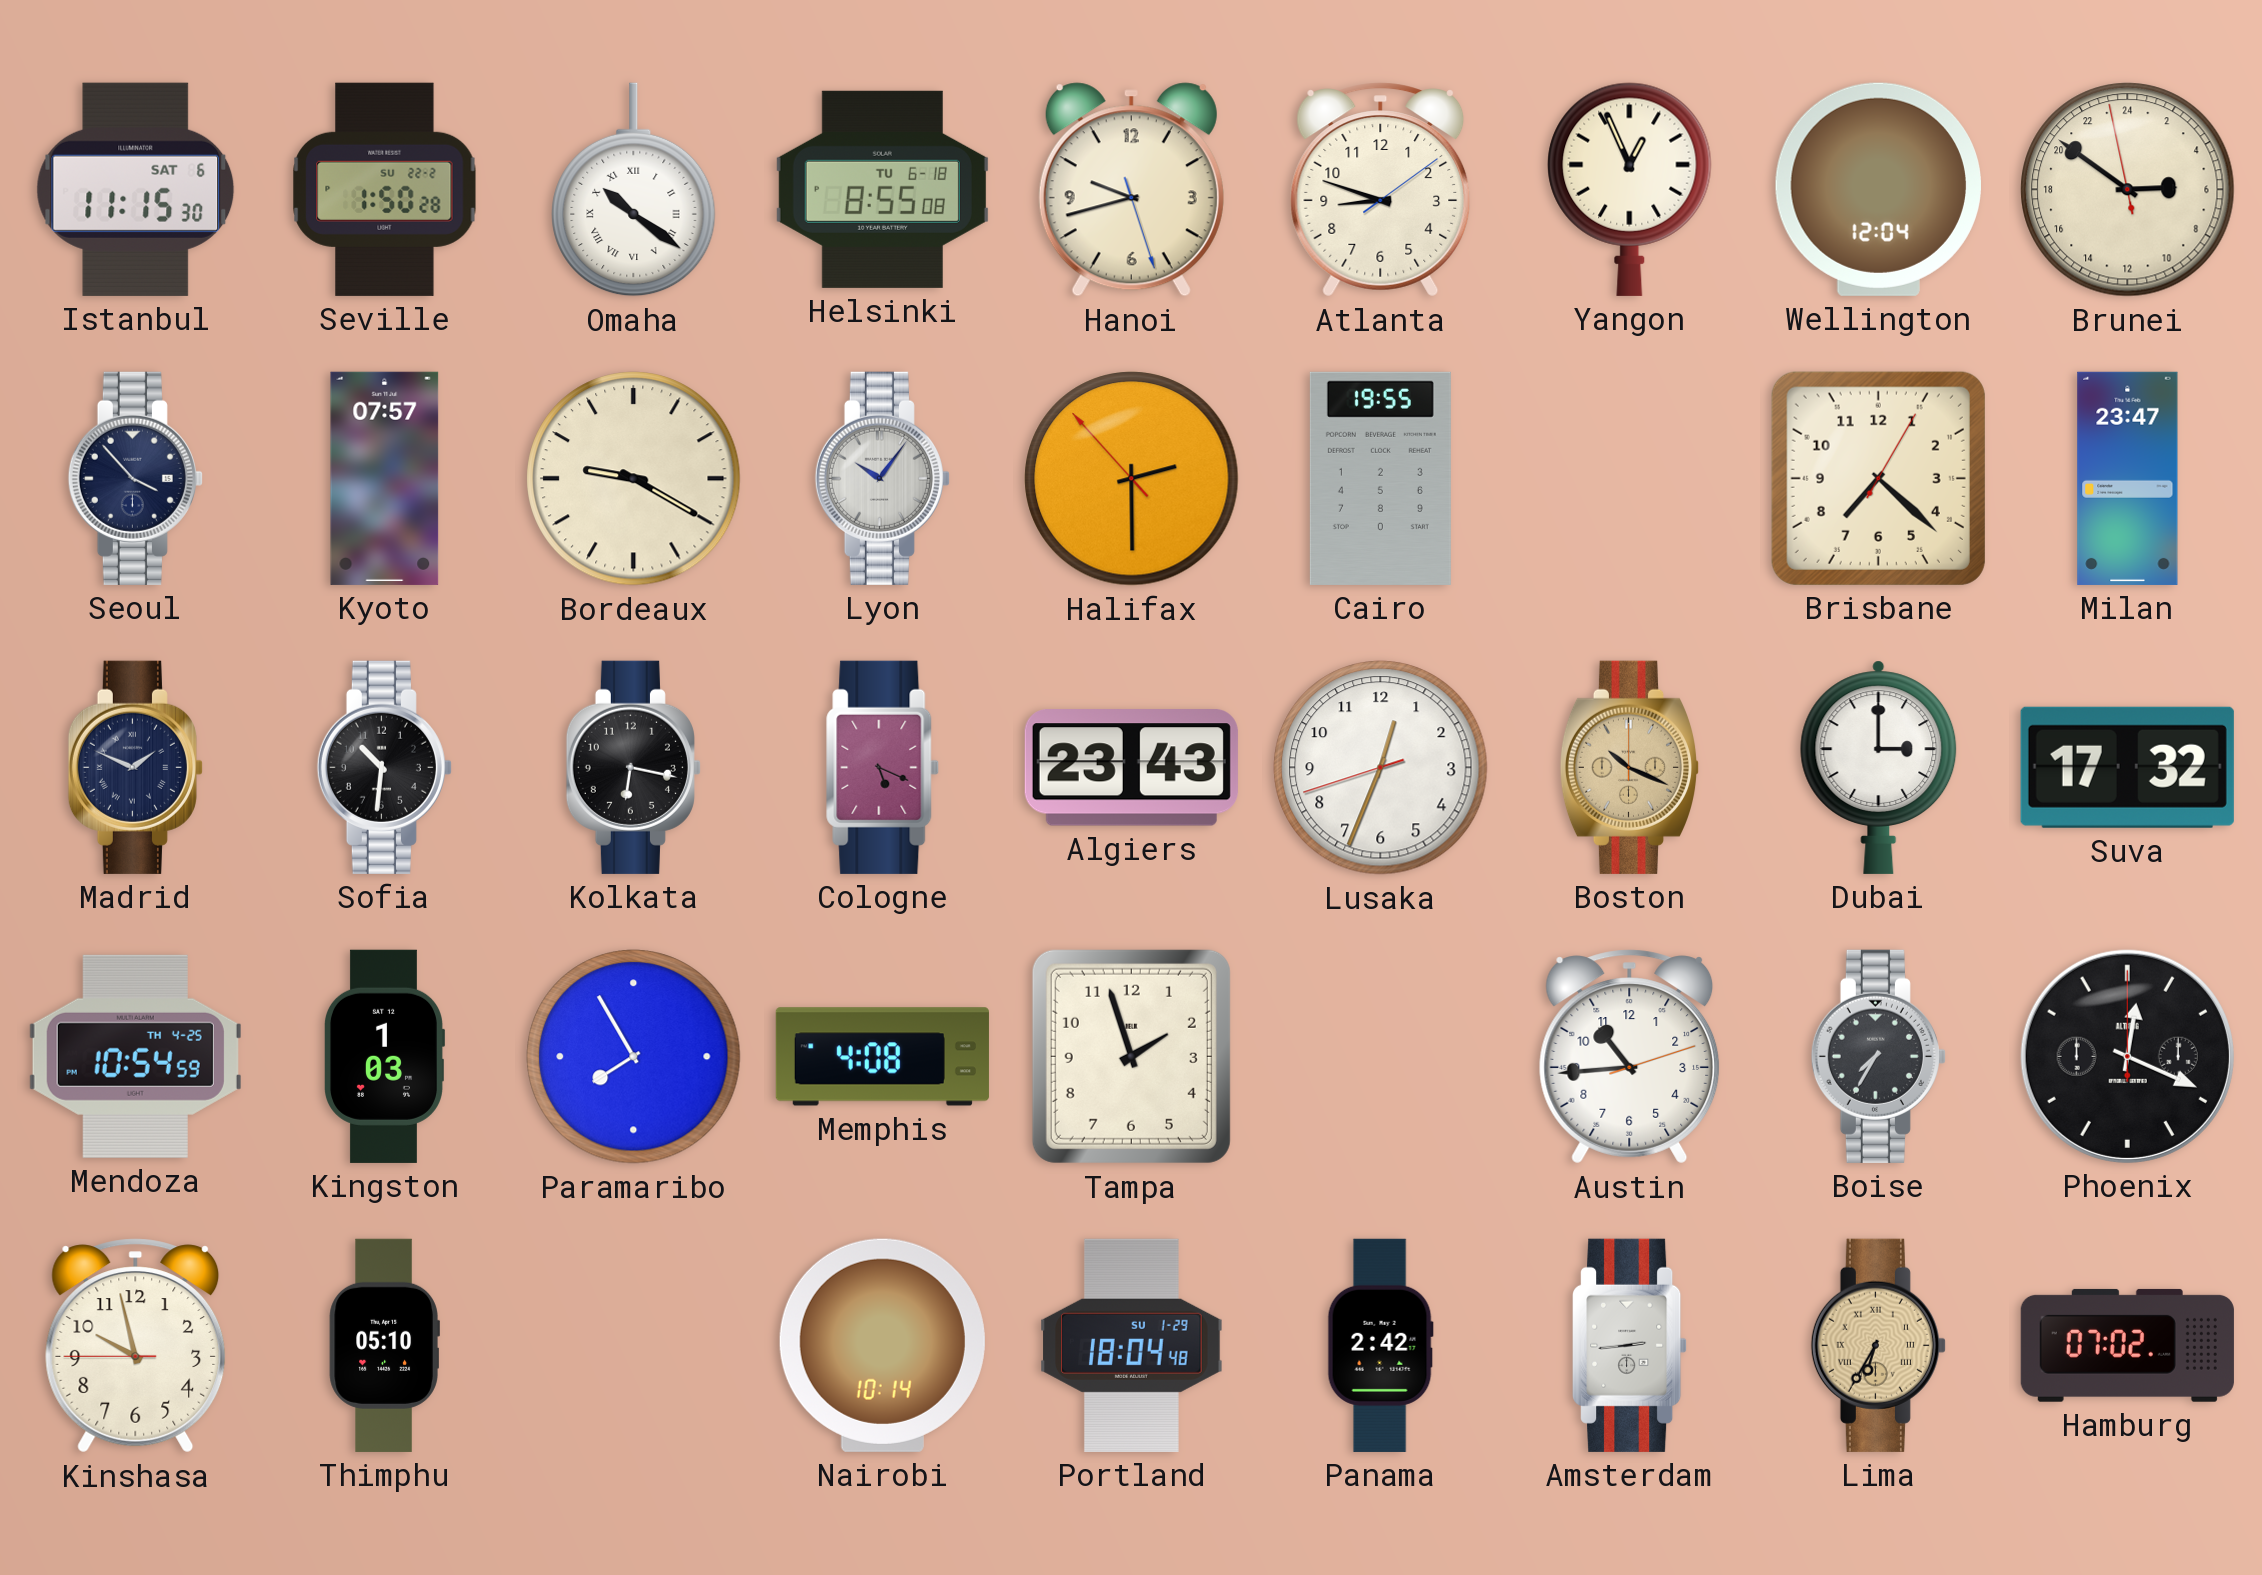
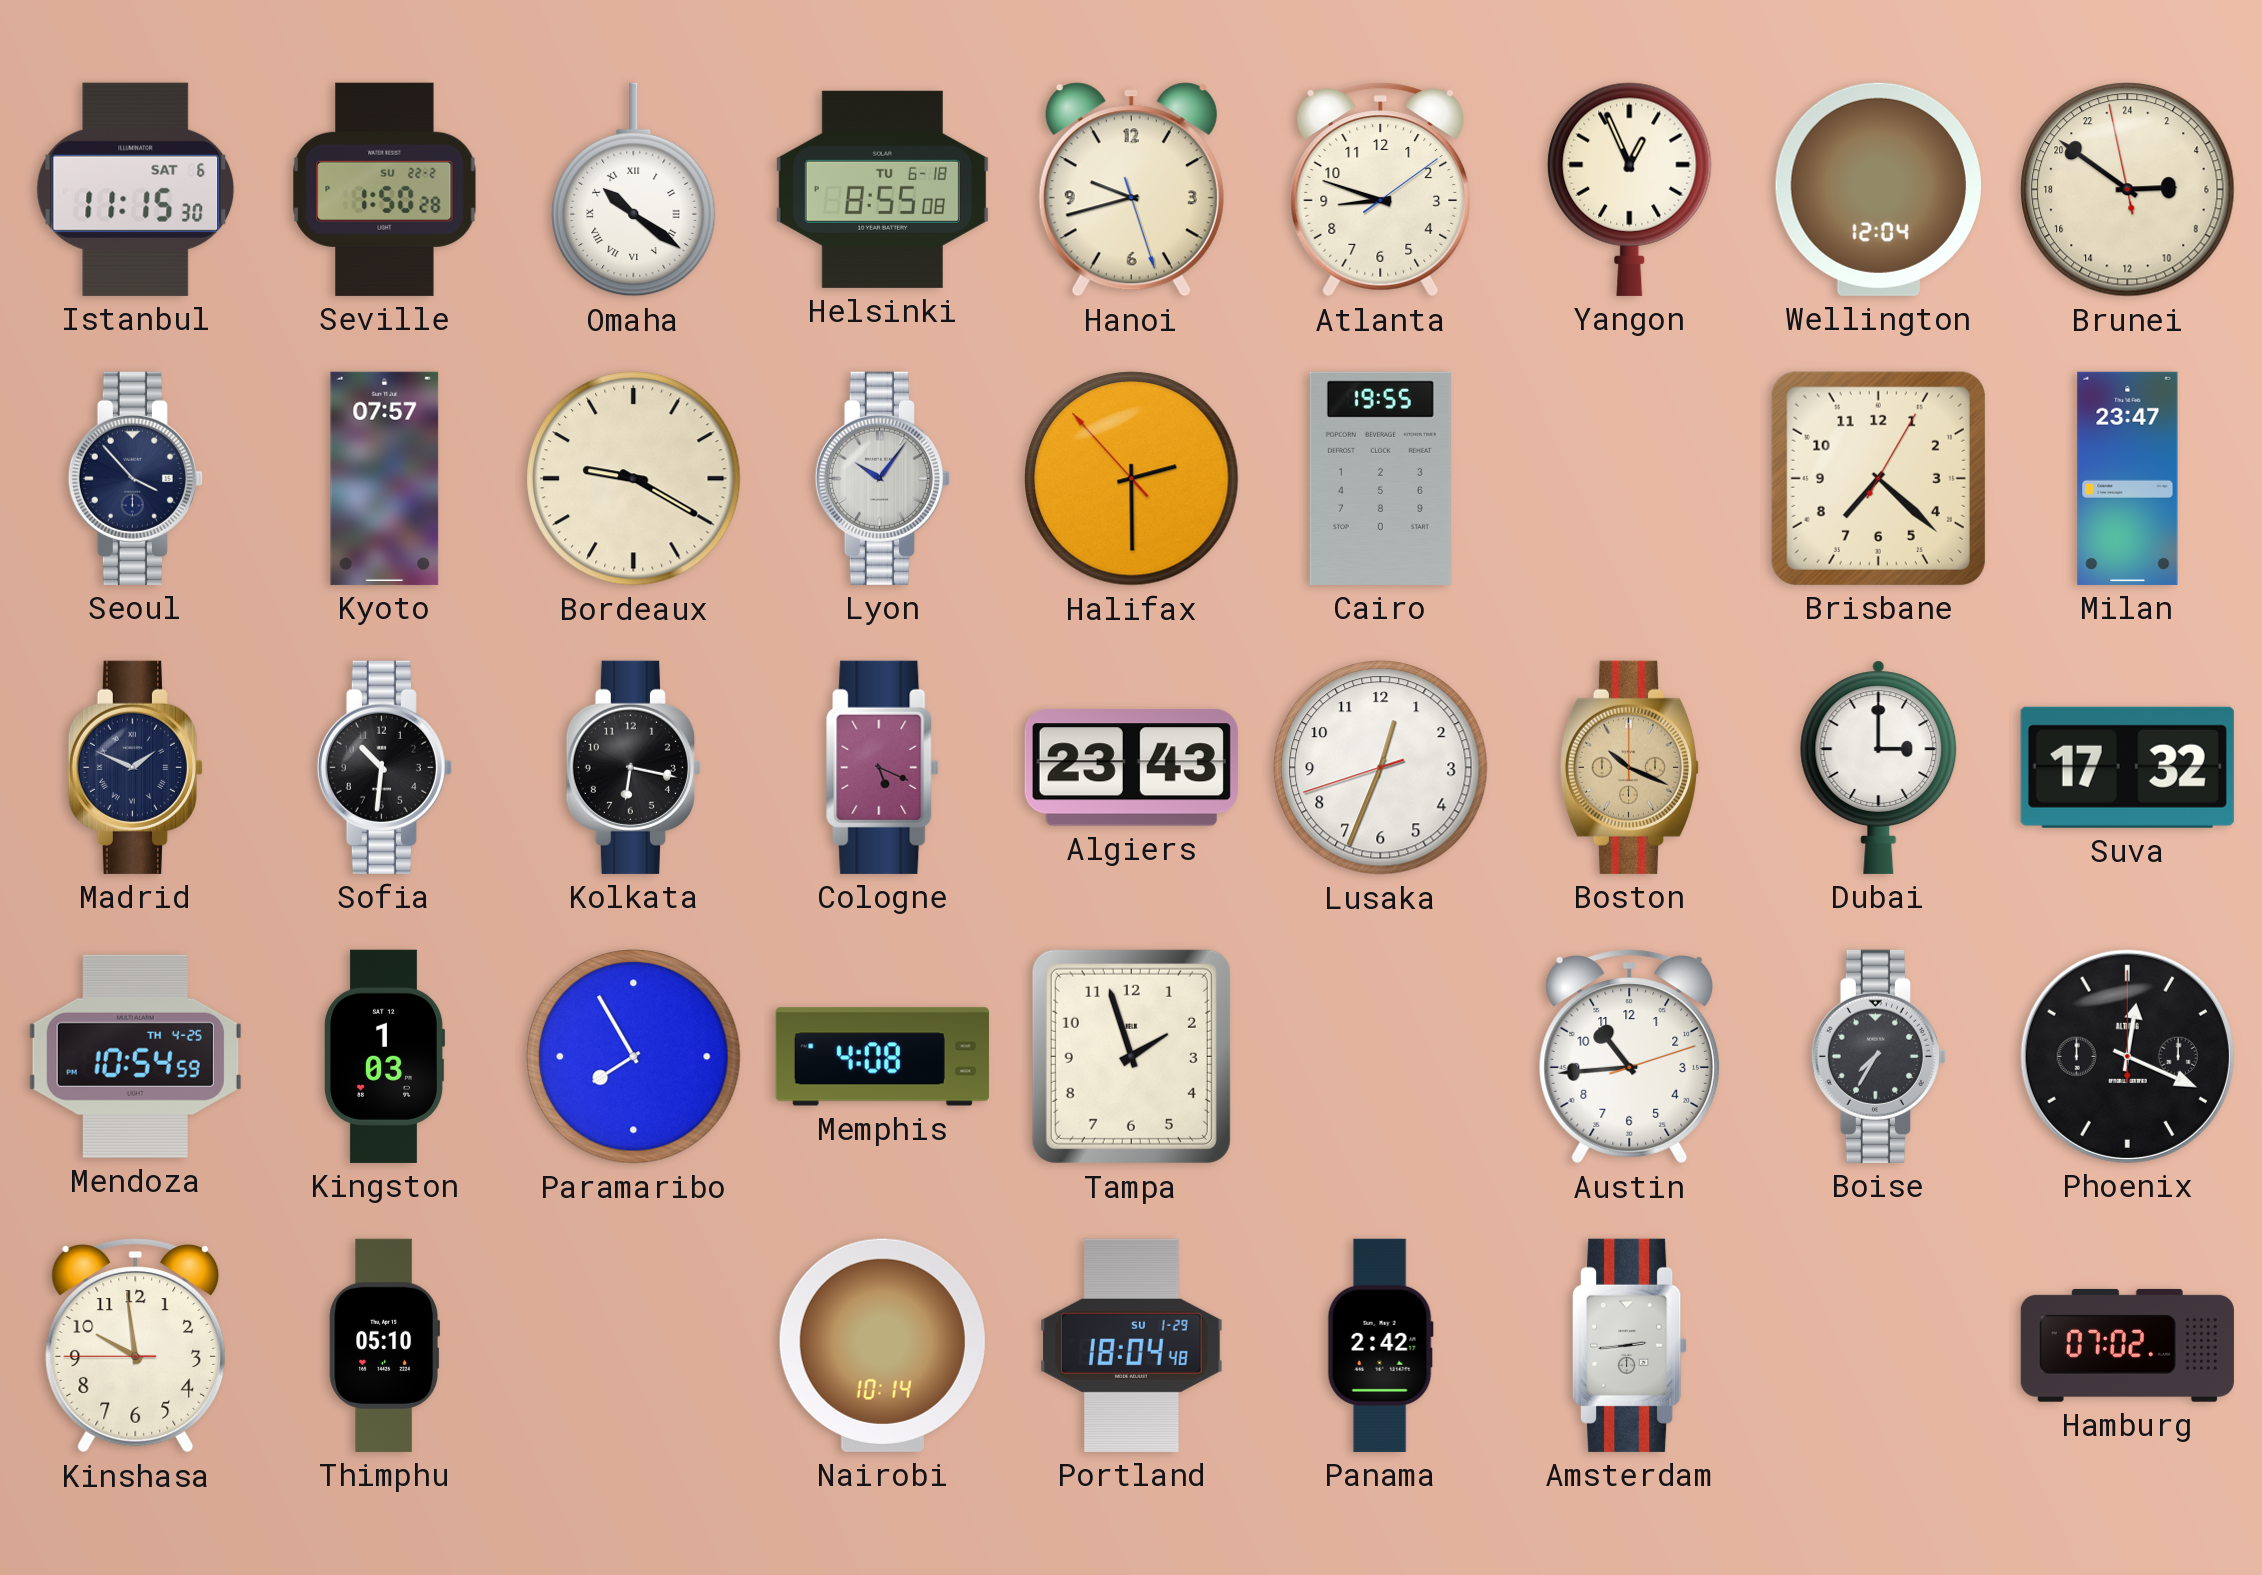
Kinshasa: 9:57 -> 9:58
Lima: 6:35 -> none
